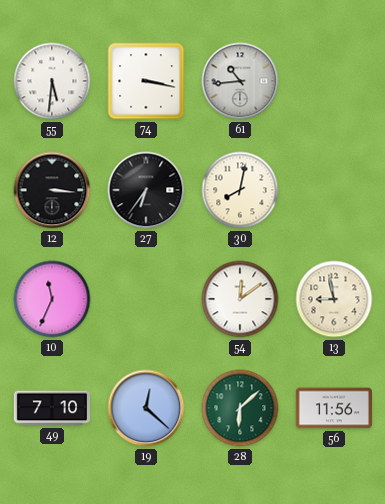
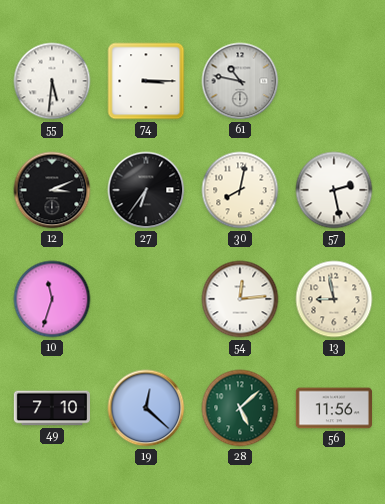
74: 3:17 -> 3:15
61: 10:44 -> 10:47
12: 3:16 -> 3:11
57: none -> 2:28
10: 11:34 -> 11:33
54: 12:09 -> 12:14
28: 6:08 -> 5:08
